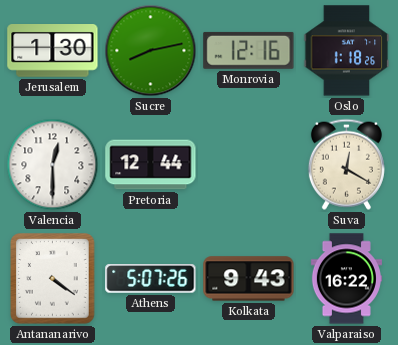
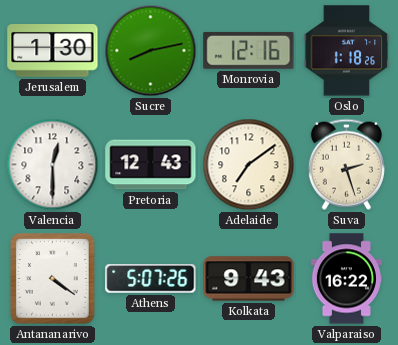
Pretoria: 12:44 -> 12:43
Adelaide: none -> 7:09
Suva: 12:20 -> 2:27
